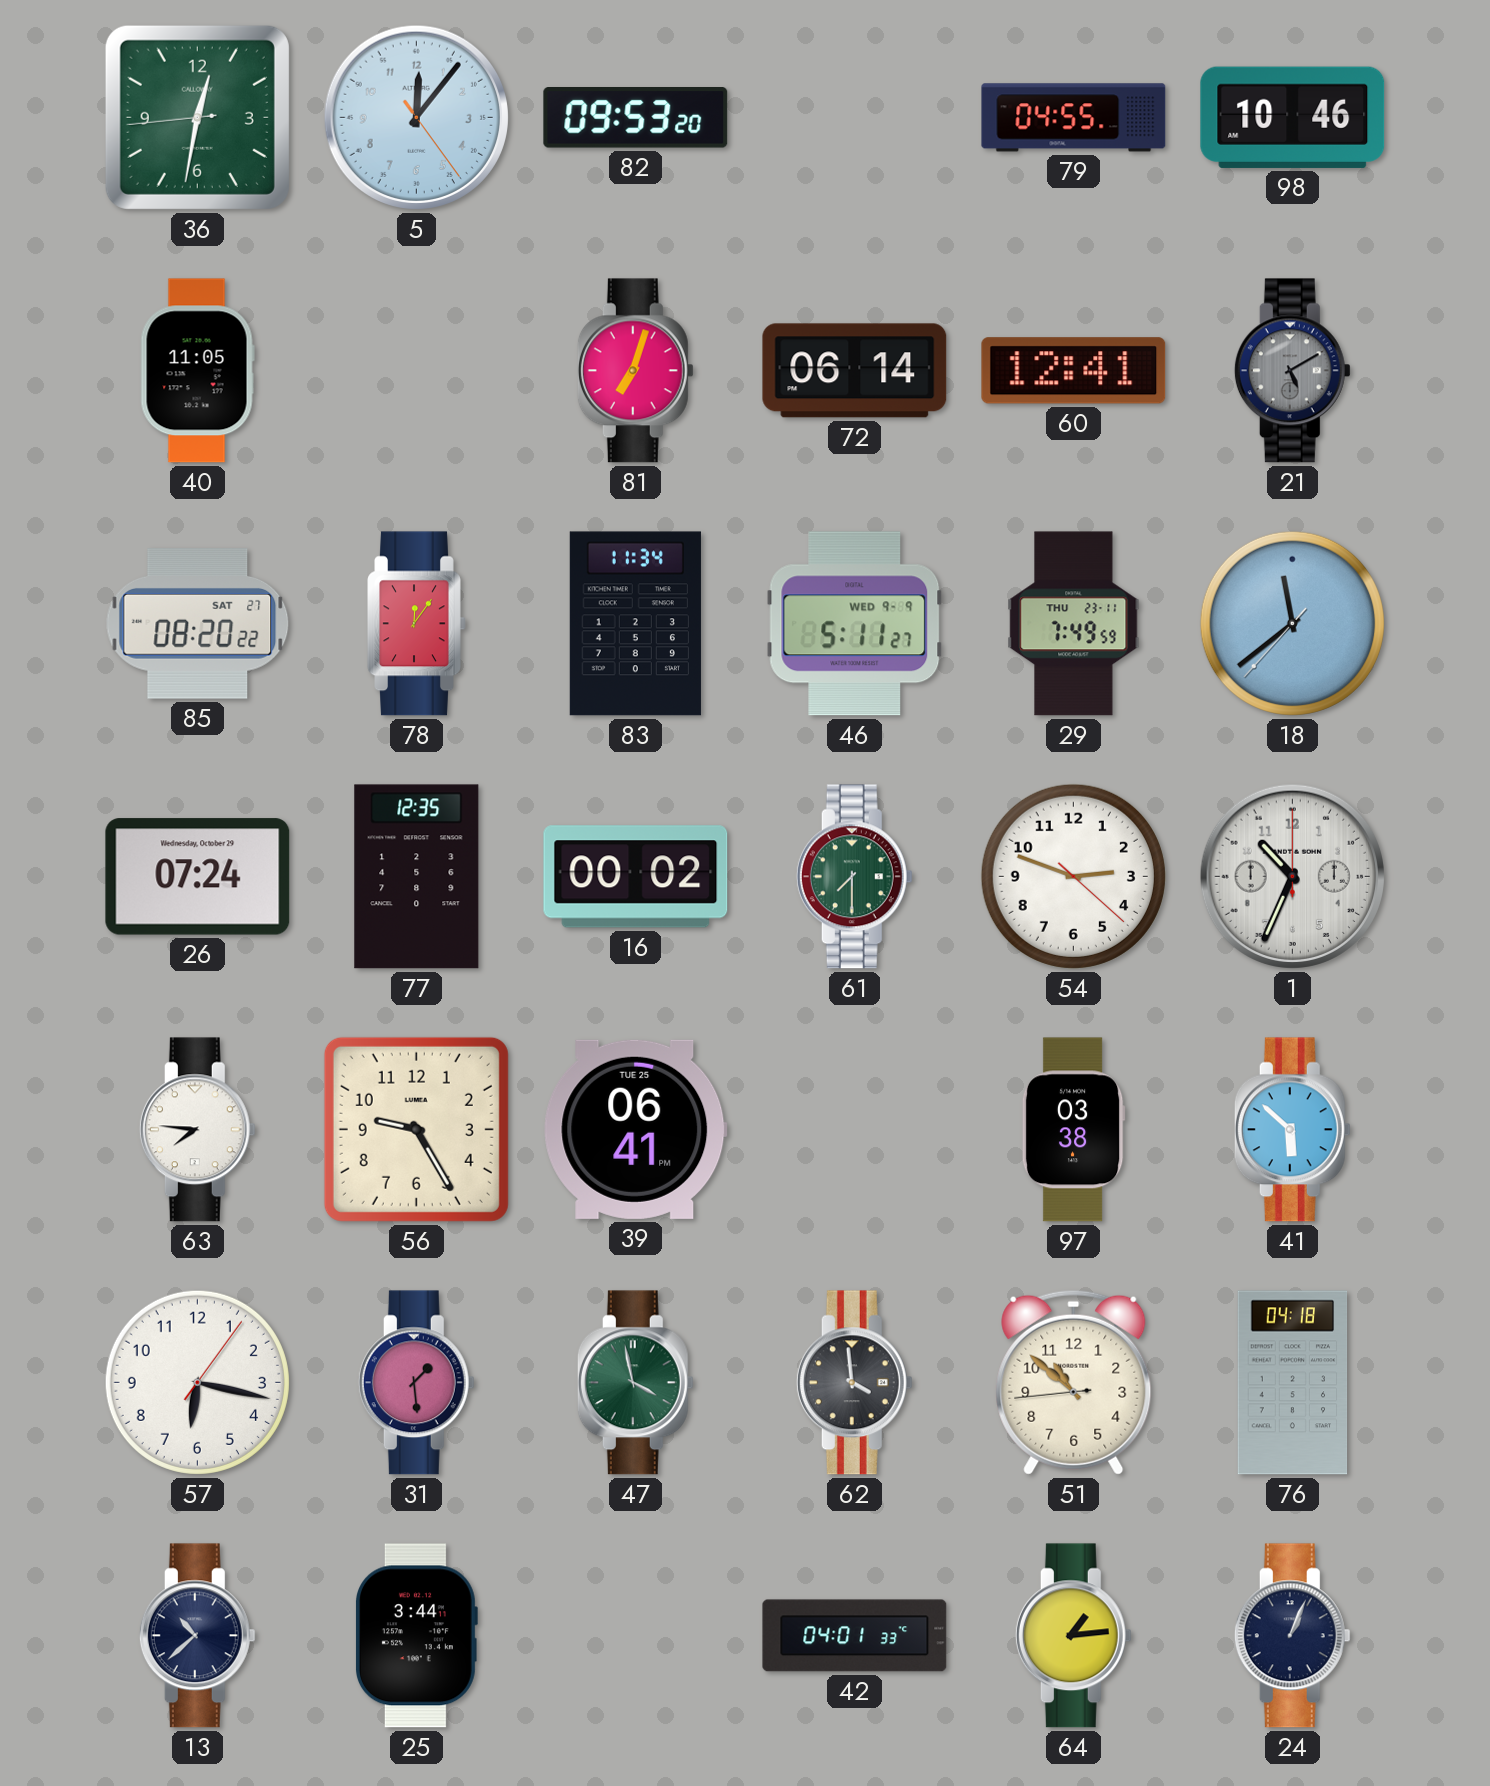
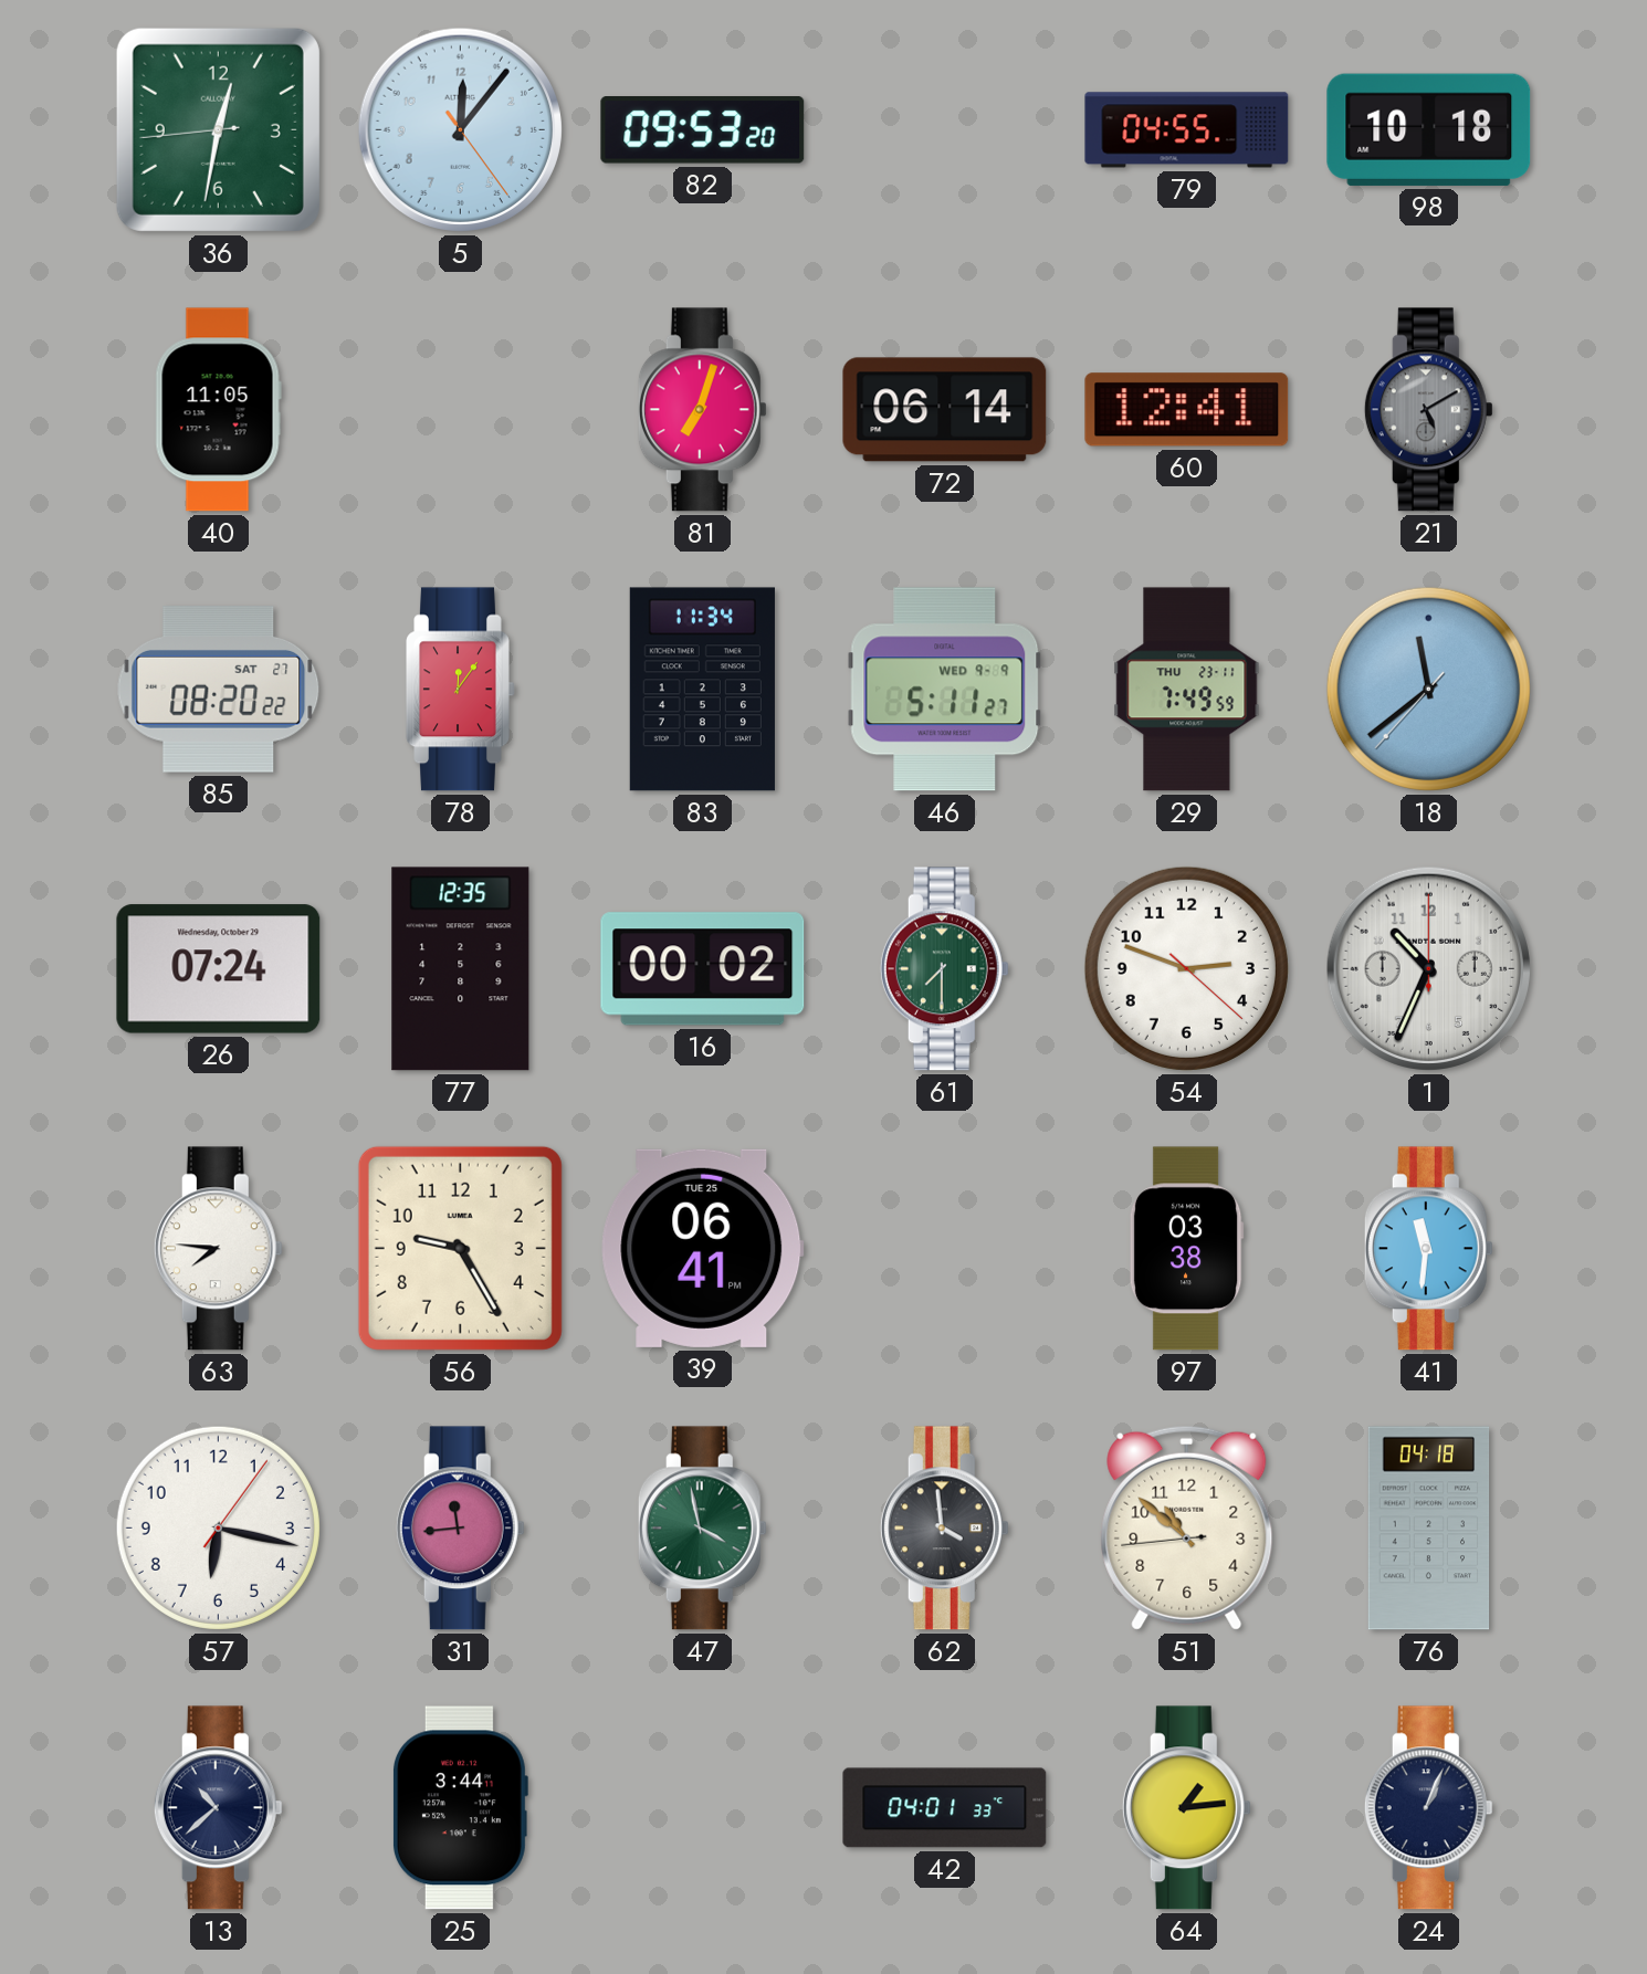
98: 10:46 -> 10:18
41: 5:52 -> 11:31
31: 1:29 -> 11:44
